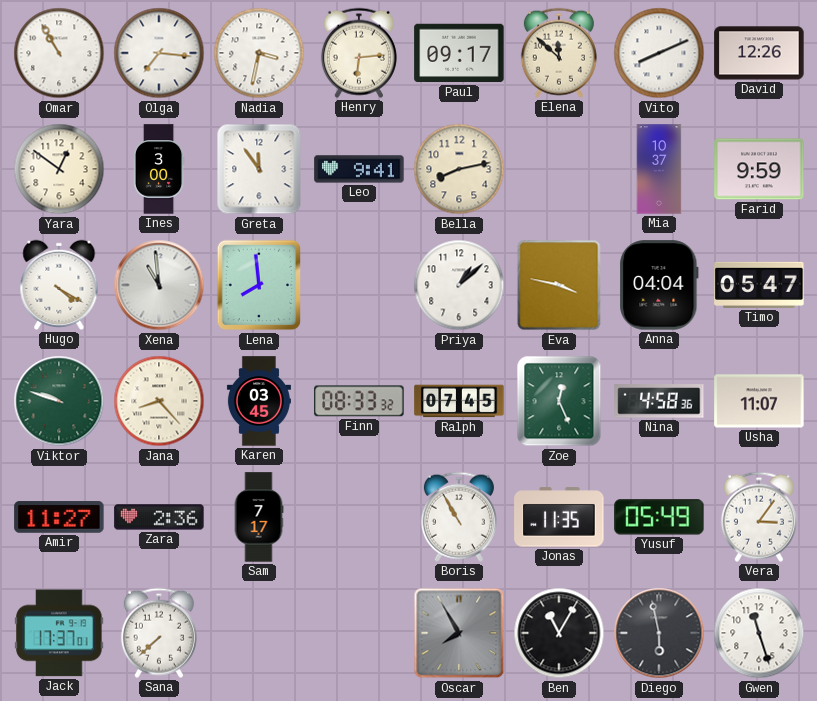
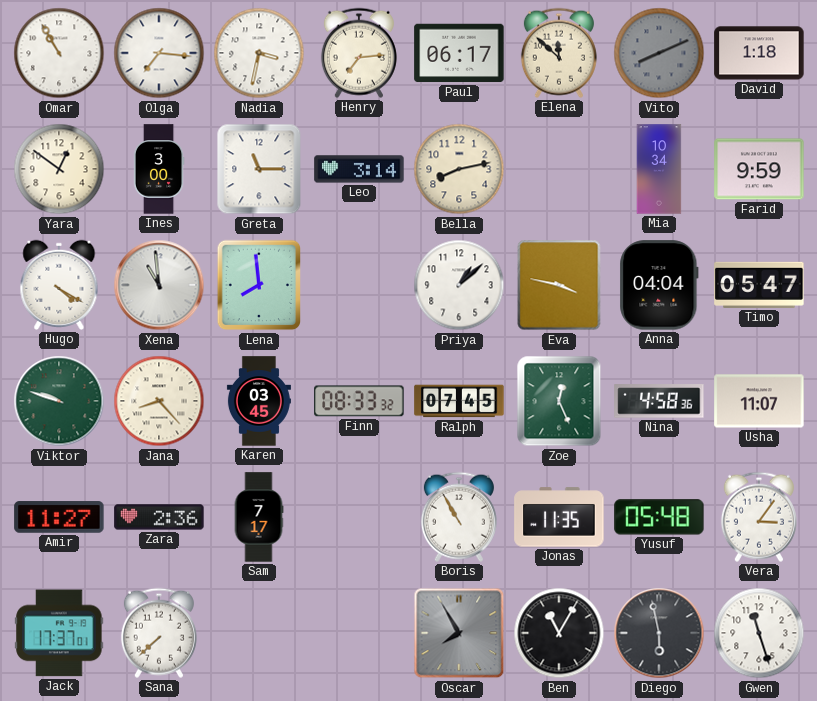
Henry: 6:14 -> 7:14
Paul: 09:17 -> 06:17
Vito dial: white -> grey
David: 12:26 -> 1:18
Greta: 11:54 -> 11:15
Leo: 9:41 -> 3:14
Mia: 10:37 -> 10:34
Yusuf: 05:49 -> 05:48
